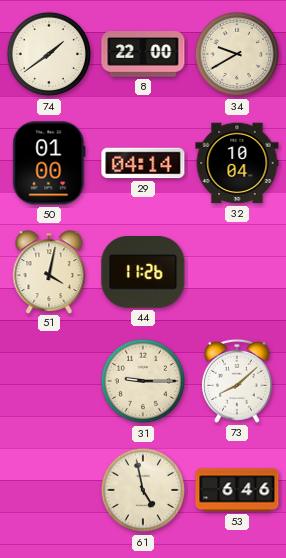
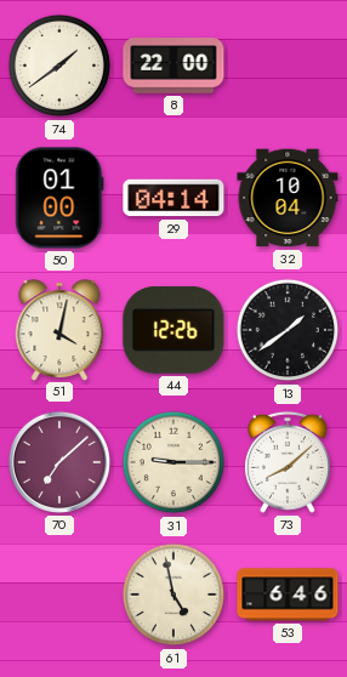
34: 9:40 -> none
44: 11:26 -> 12:26
13: none -> 1:39
70: none -> 7:08
